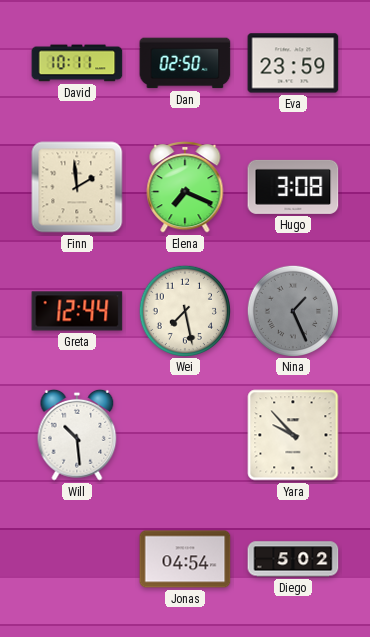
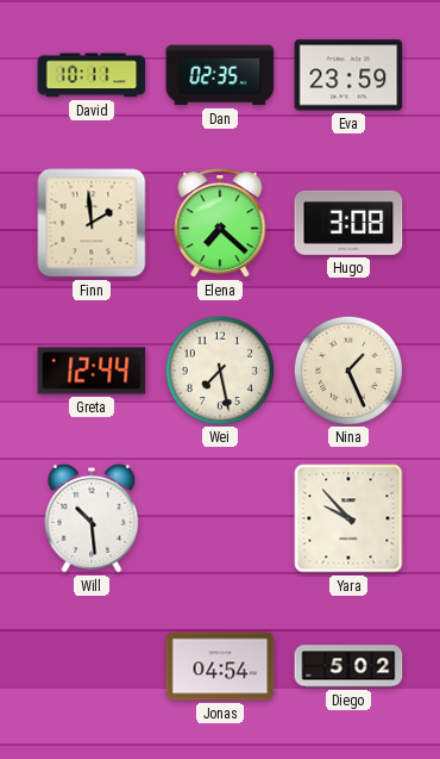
Dan: 02:50 -> 02:35
Elena: 7:19 -> 7:22
Nina dial: grey -> cream
